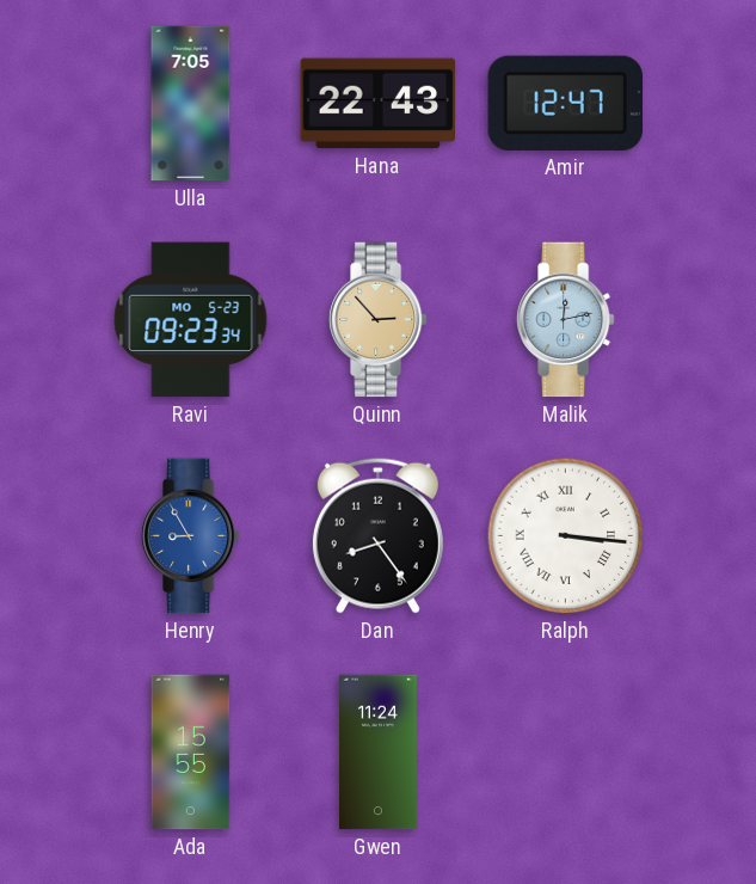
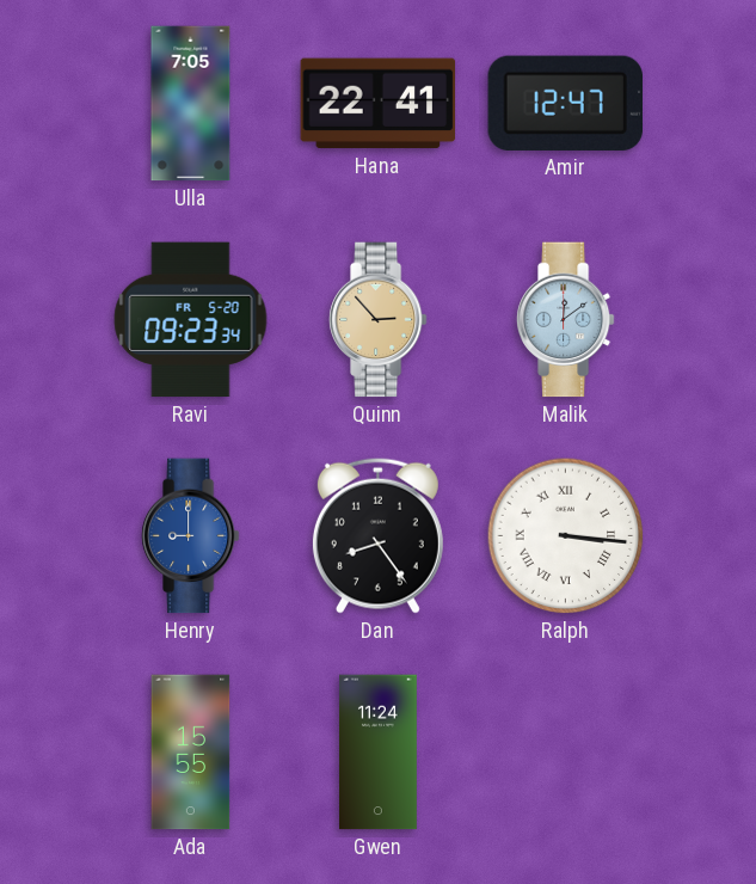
Hana: 22:43 -> 22:41
Ravi date: MO 5-23 -> FR 5-20
Malik: 12:13 -> 12:09
Henry: 8:55 -> 9:00
